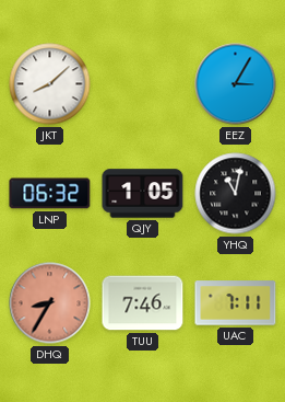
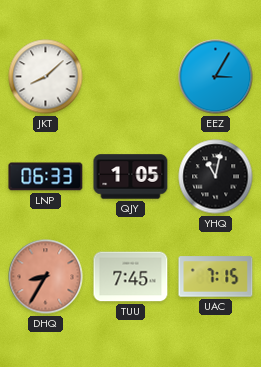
LNP: 06:32 -> 06:33
TUU: 7:46 -> 7:45
UAC: 7:11 -> 7:15
